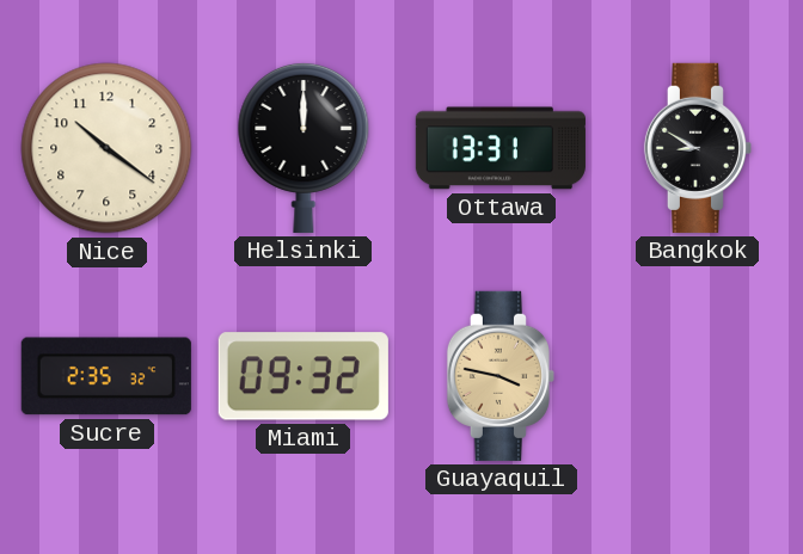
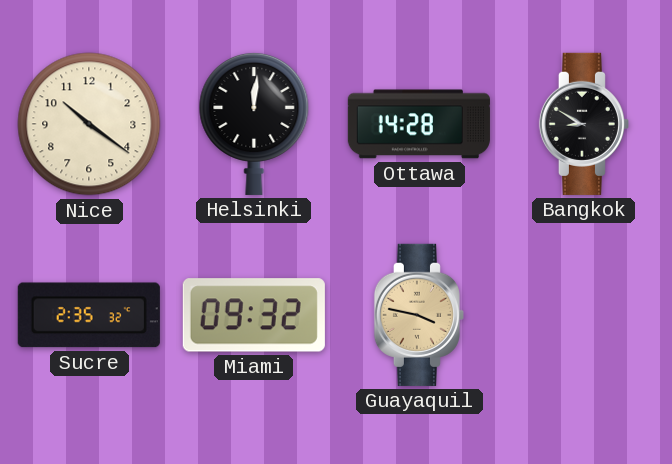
Helsinki: 12:00 -> 12:01
Ottawa: 13:31 -> 14:28
